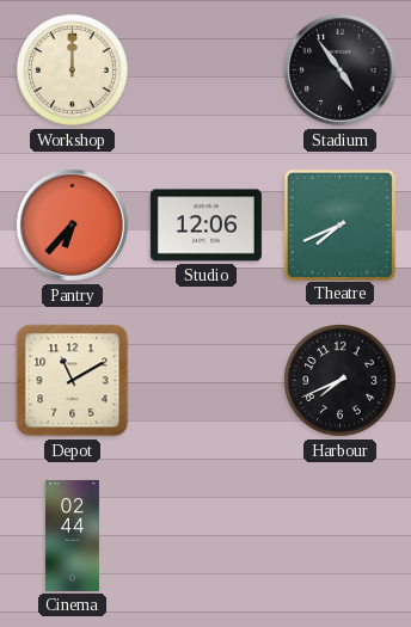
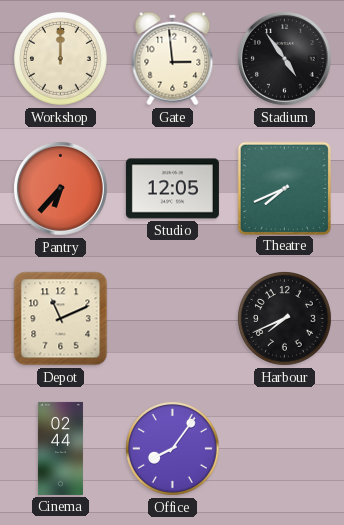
Gate: none -> 2:59
Studio: 12:06 -> 12:05
Depot: 11:10 -> 11:11
Office: none -> 8:06
